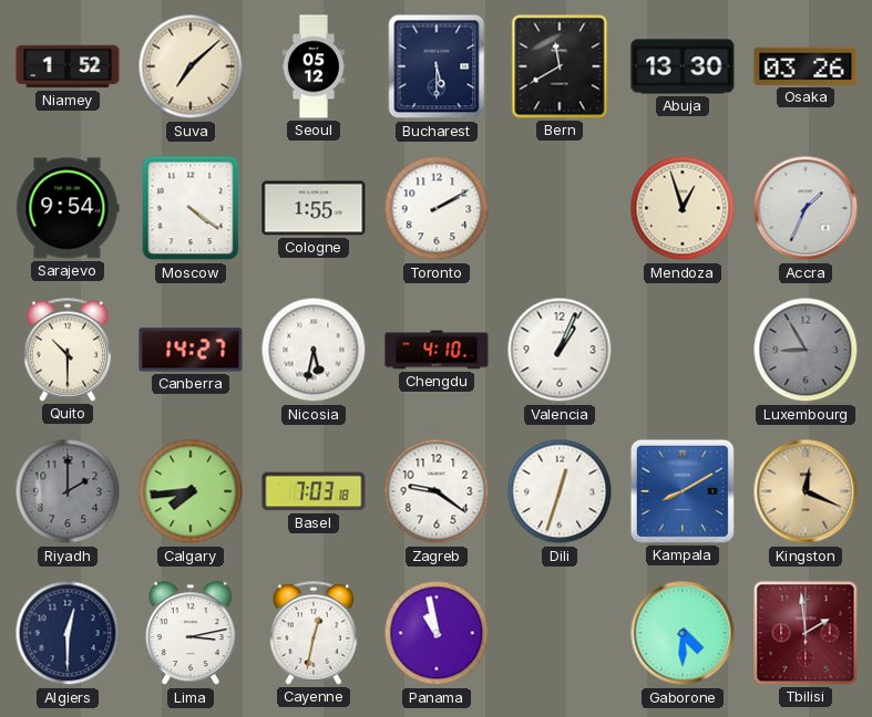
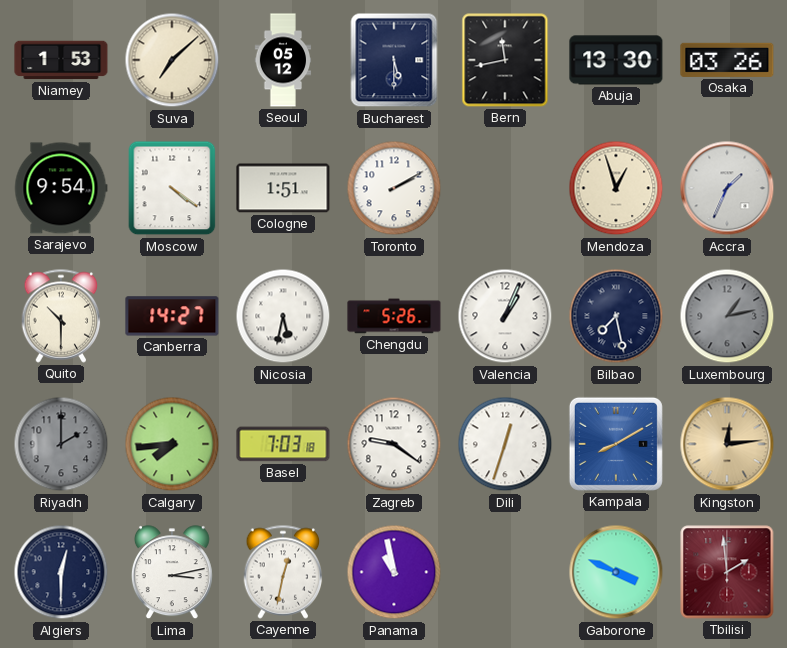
Niamey: 1:52 -> 1:53
Bern: 11:40 -> 11:43
Cologne: 1:55 -> 1:51
Chengdu: 4:10 -> 5:26
Bilbao: none -> 7:28
Luxembourg: 8:55 -> 1:13
Kingston: 12:19 -> 12:14
Gaborone: 4:30 -> 3:49
